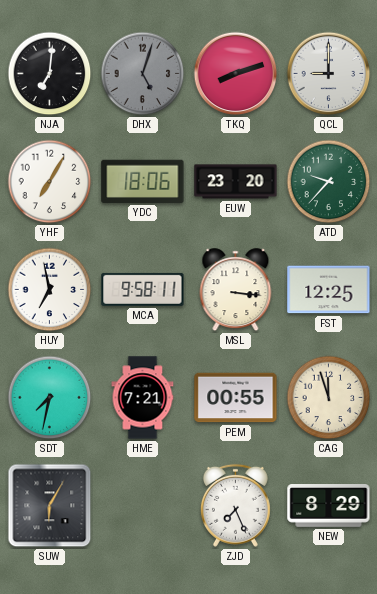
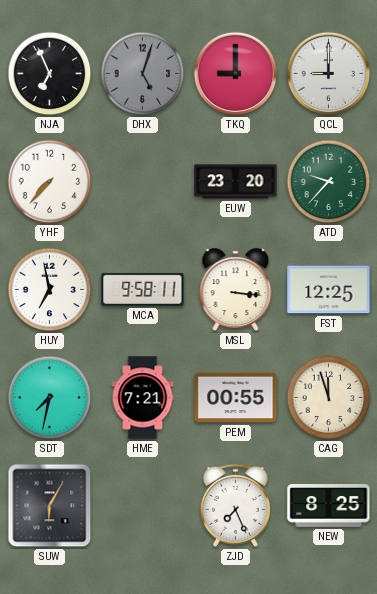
NJA: 7:01 -> 6:56
TKQ: 8:12 -> 9:00
YHF: 7:05 -> 7:37
YDC: 18:06 -> none
NEW: 8:29 -> 8:25
